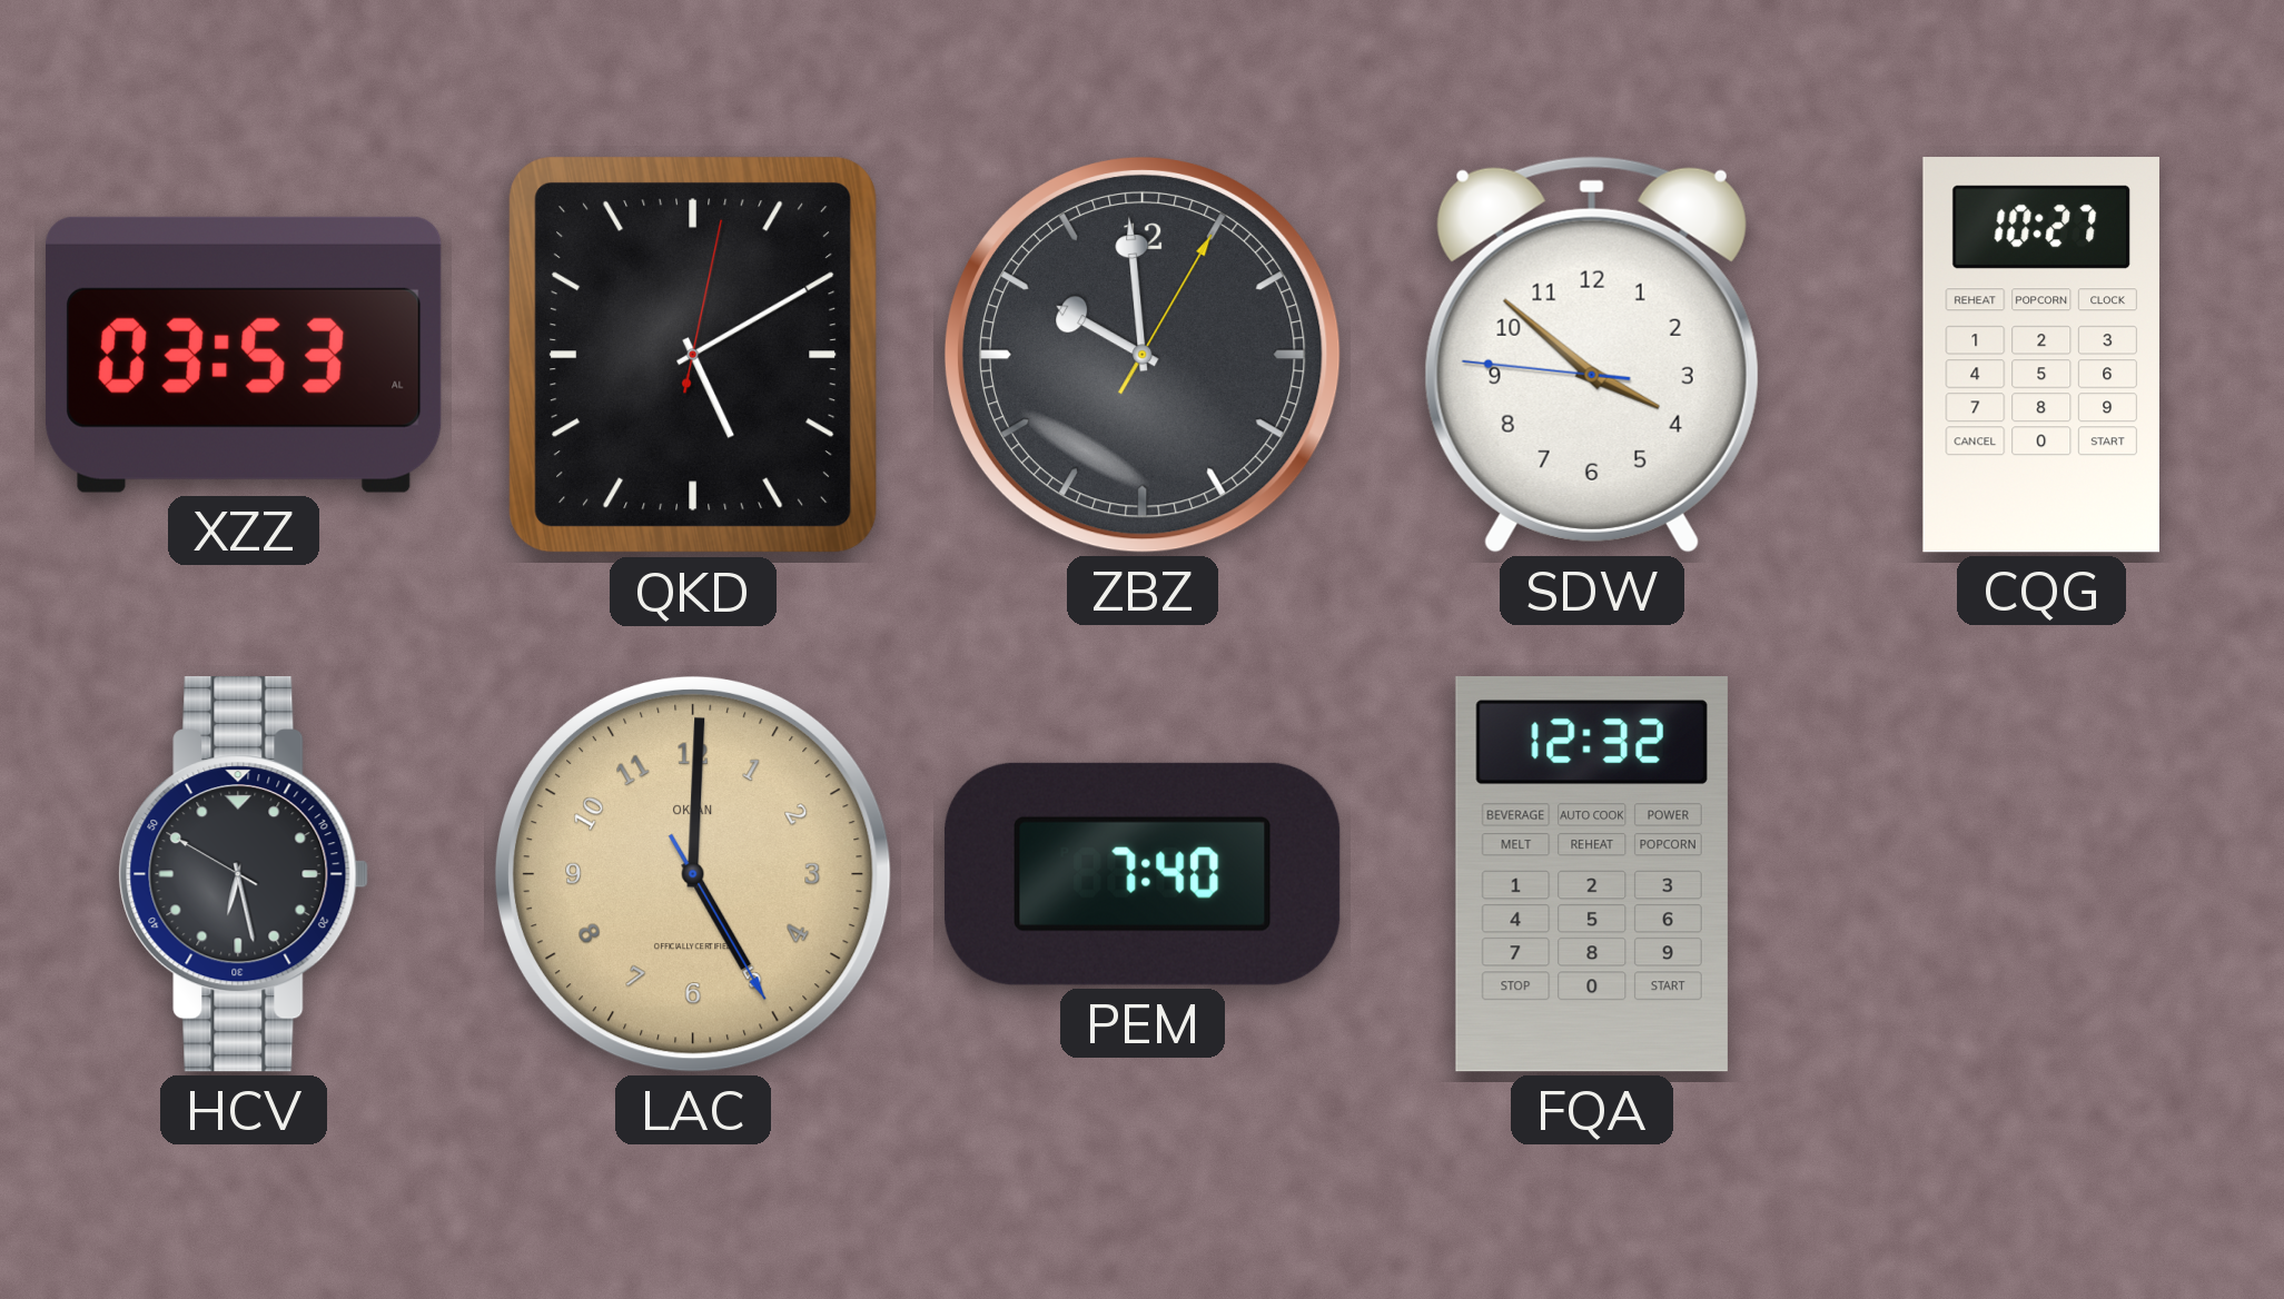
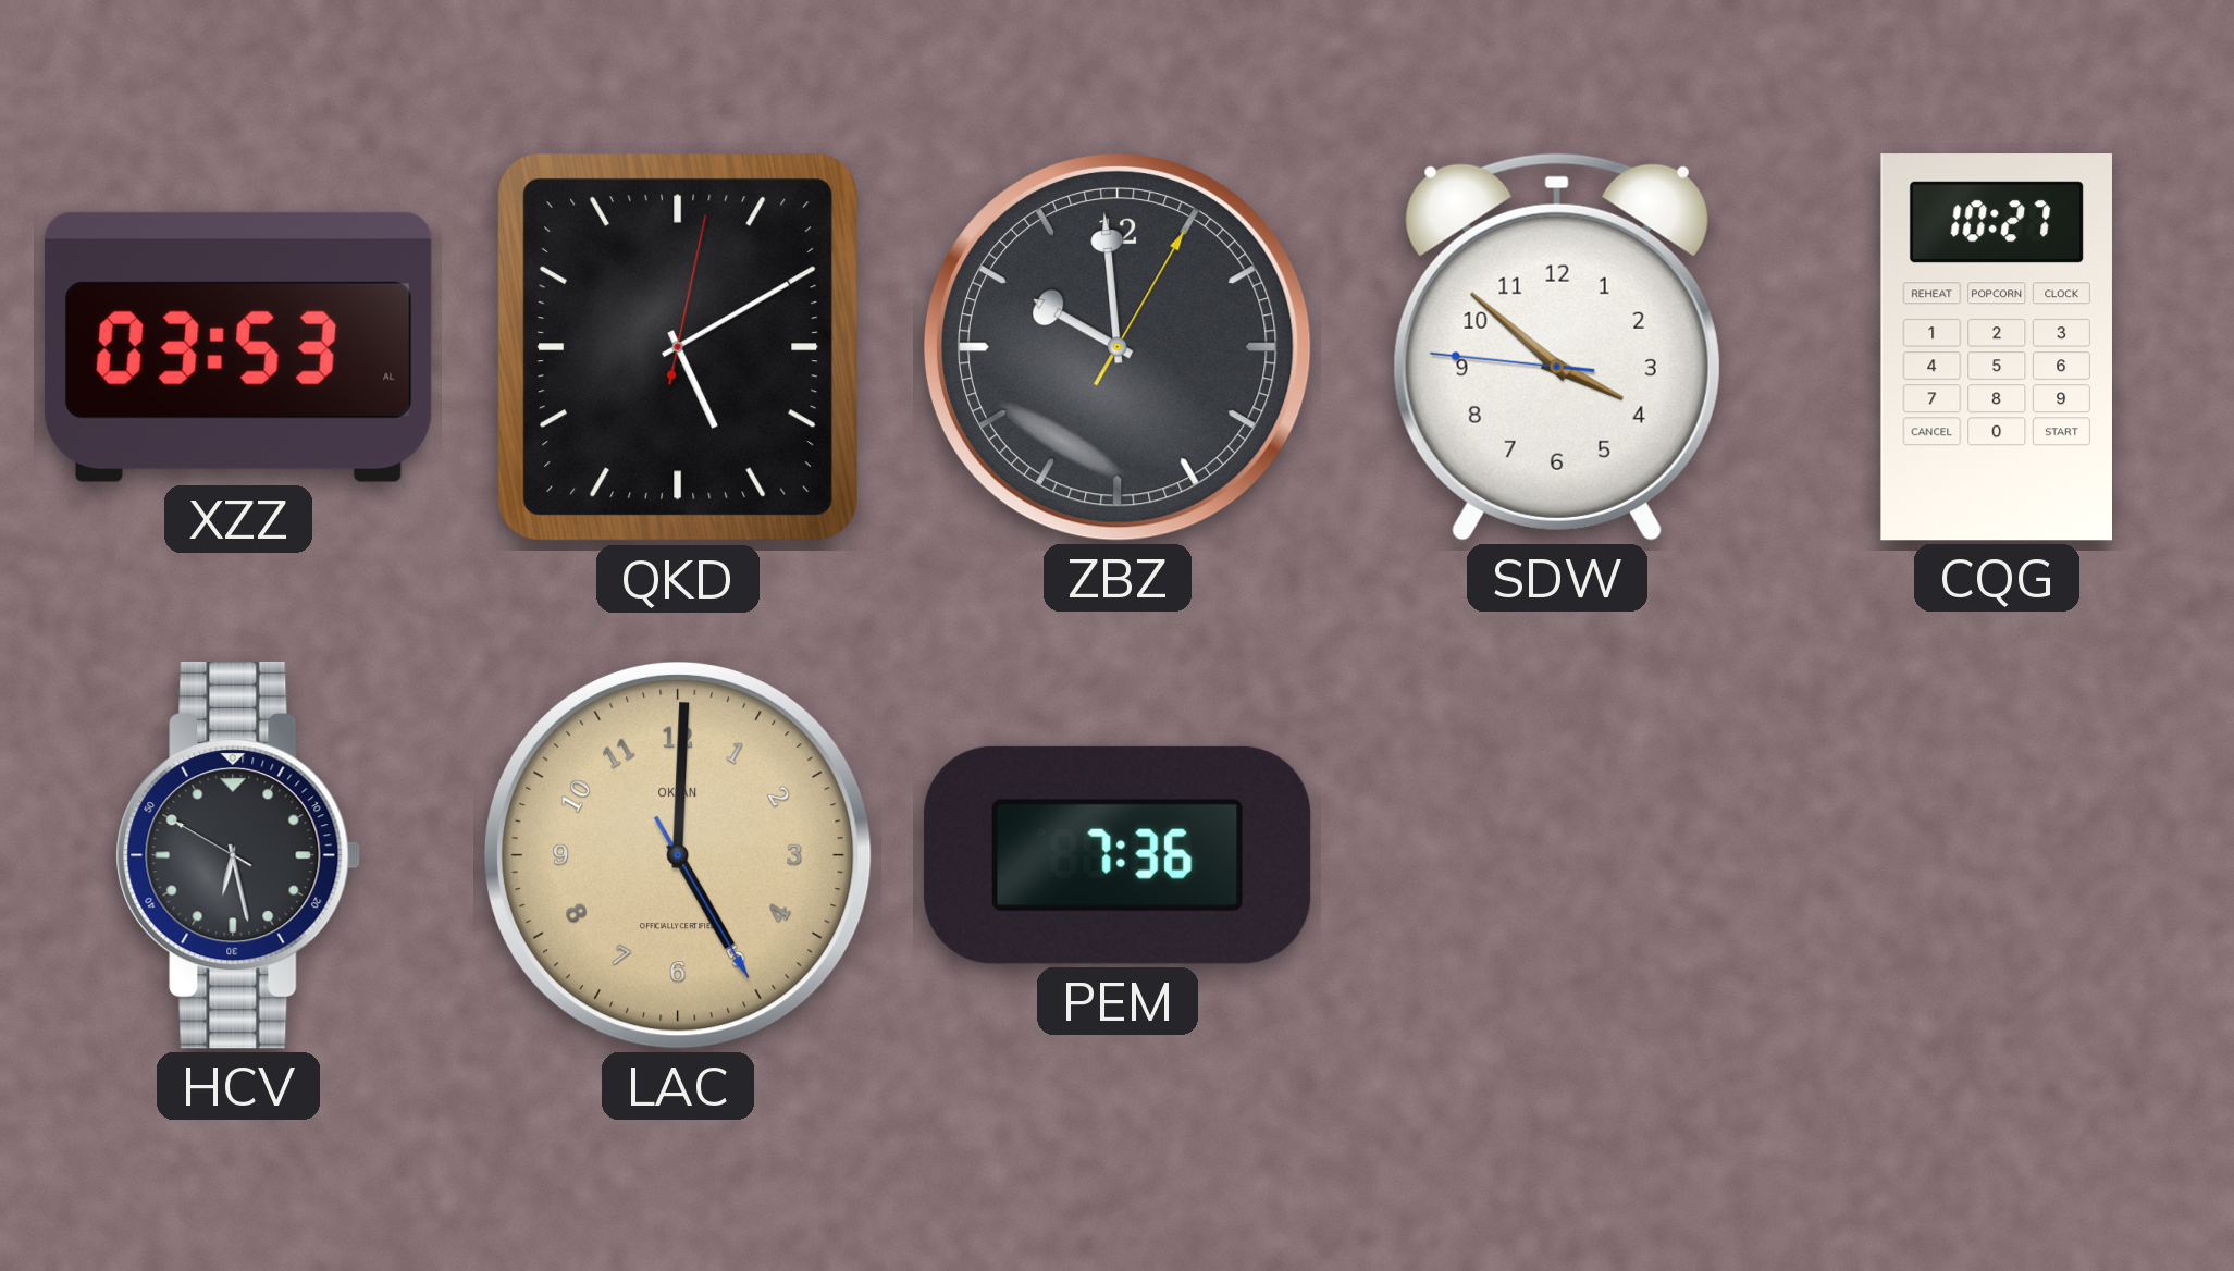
PEM: 7:40 -> 7:36
FQA: 12:32 -> none
